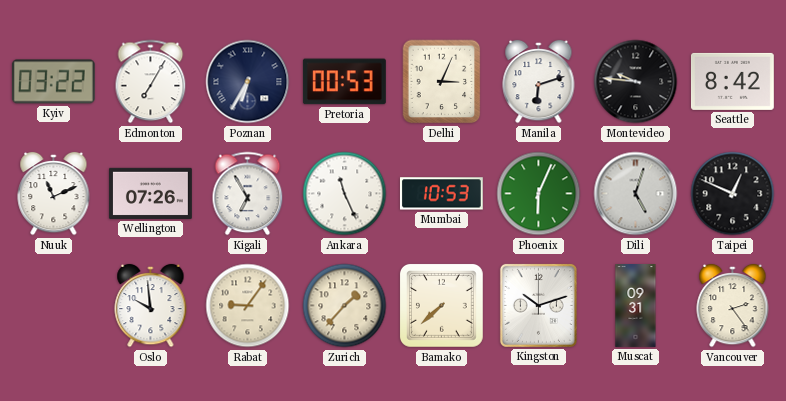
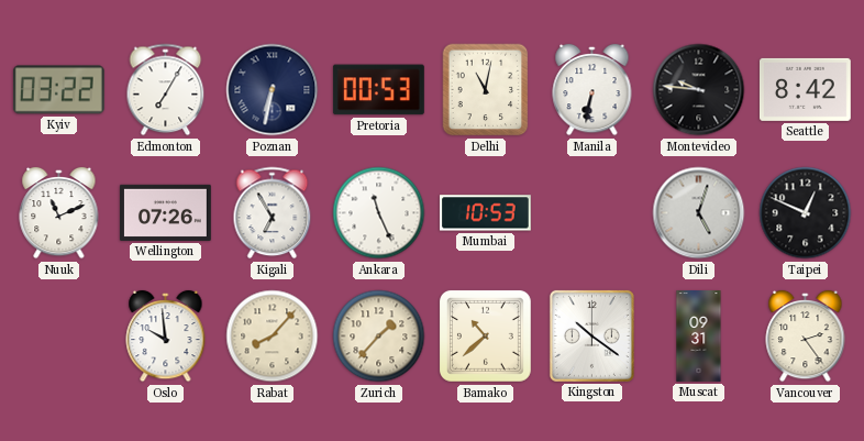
Poznan: 6:35 -> 6:32
Delhi: 3:04 -> 11:02
Manila: 6:12 -> 6:32
Phoenix: 6:04 -> none
Rabat: 9:06 -> 8:07
Bamako: 7:38 -> 10:38
Kingston: 10:12 -> 10:21
